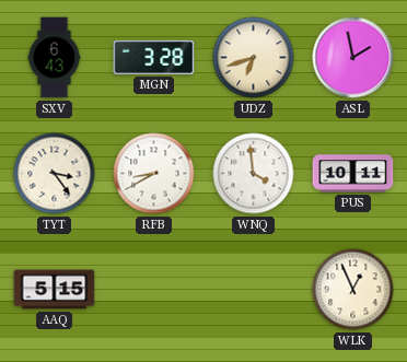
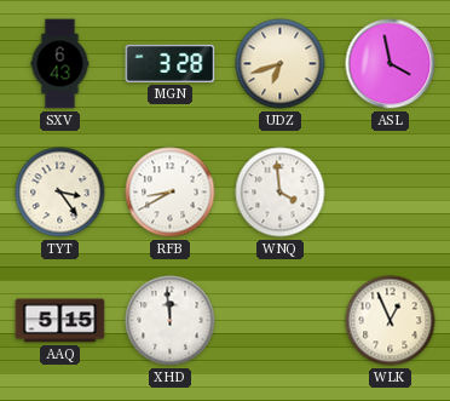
ASL: 1:58 -> 3:58
PUS: 10:11 -> none
XHD: none -> 11:59
